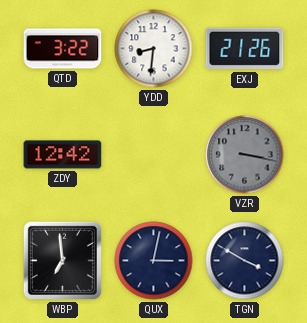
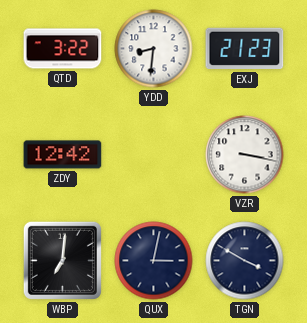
EXJ: 21:26 -> 21:23
VZR dial: grey -> white
WBP: 6:59 -> 7:01
